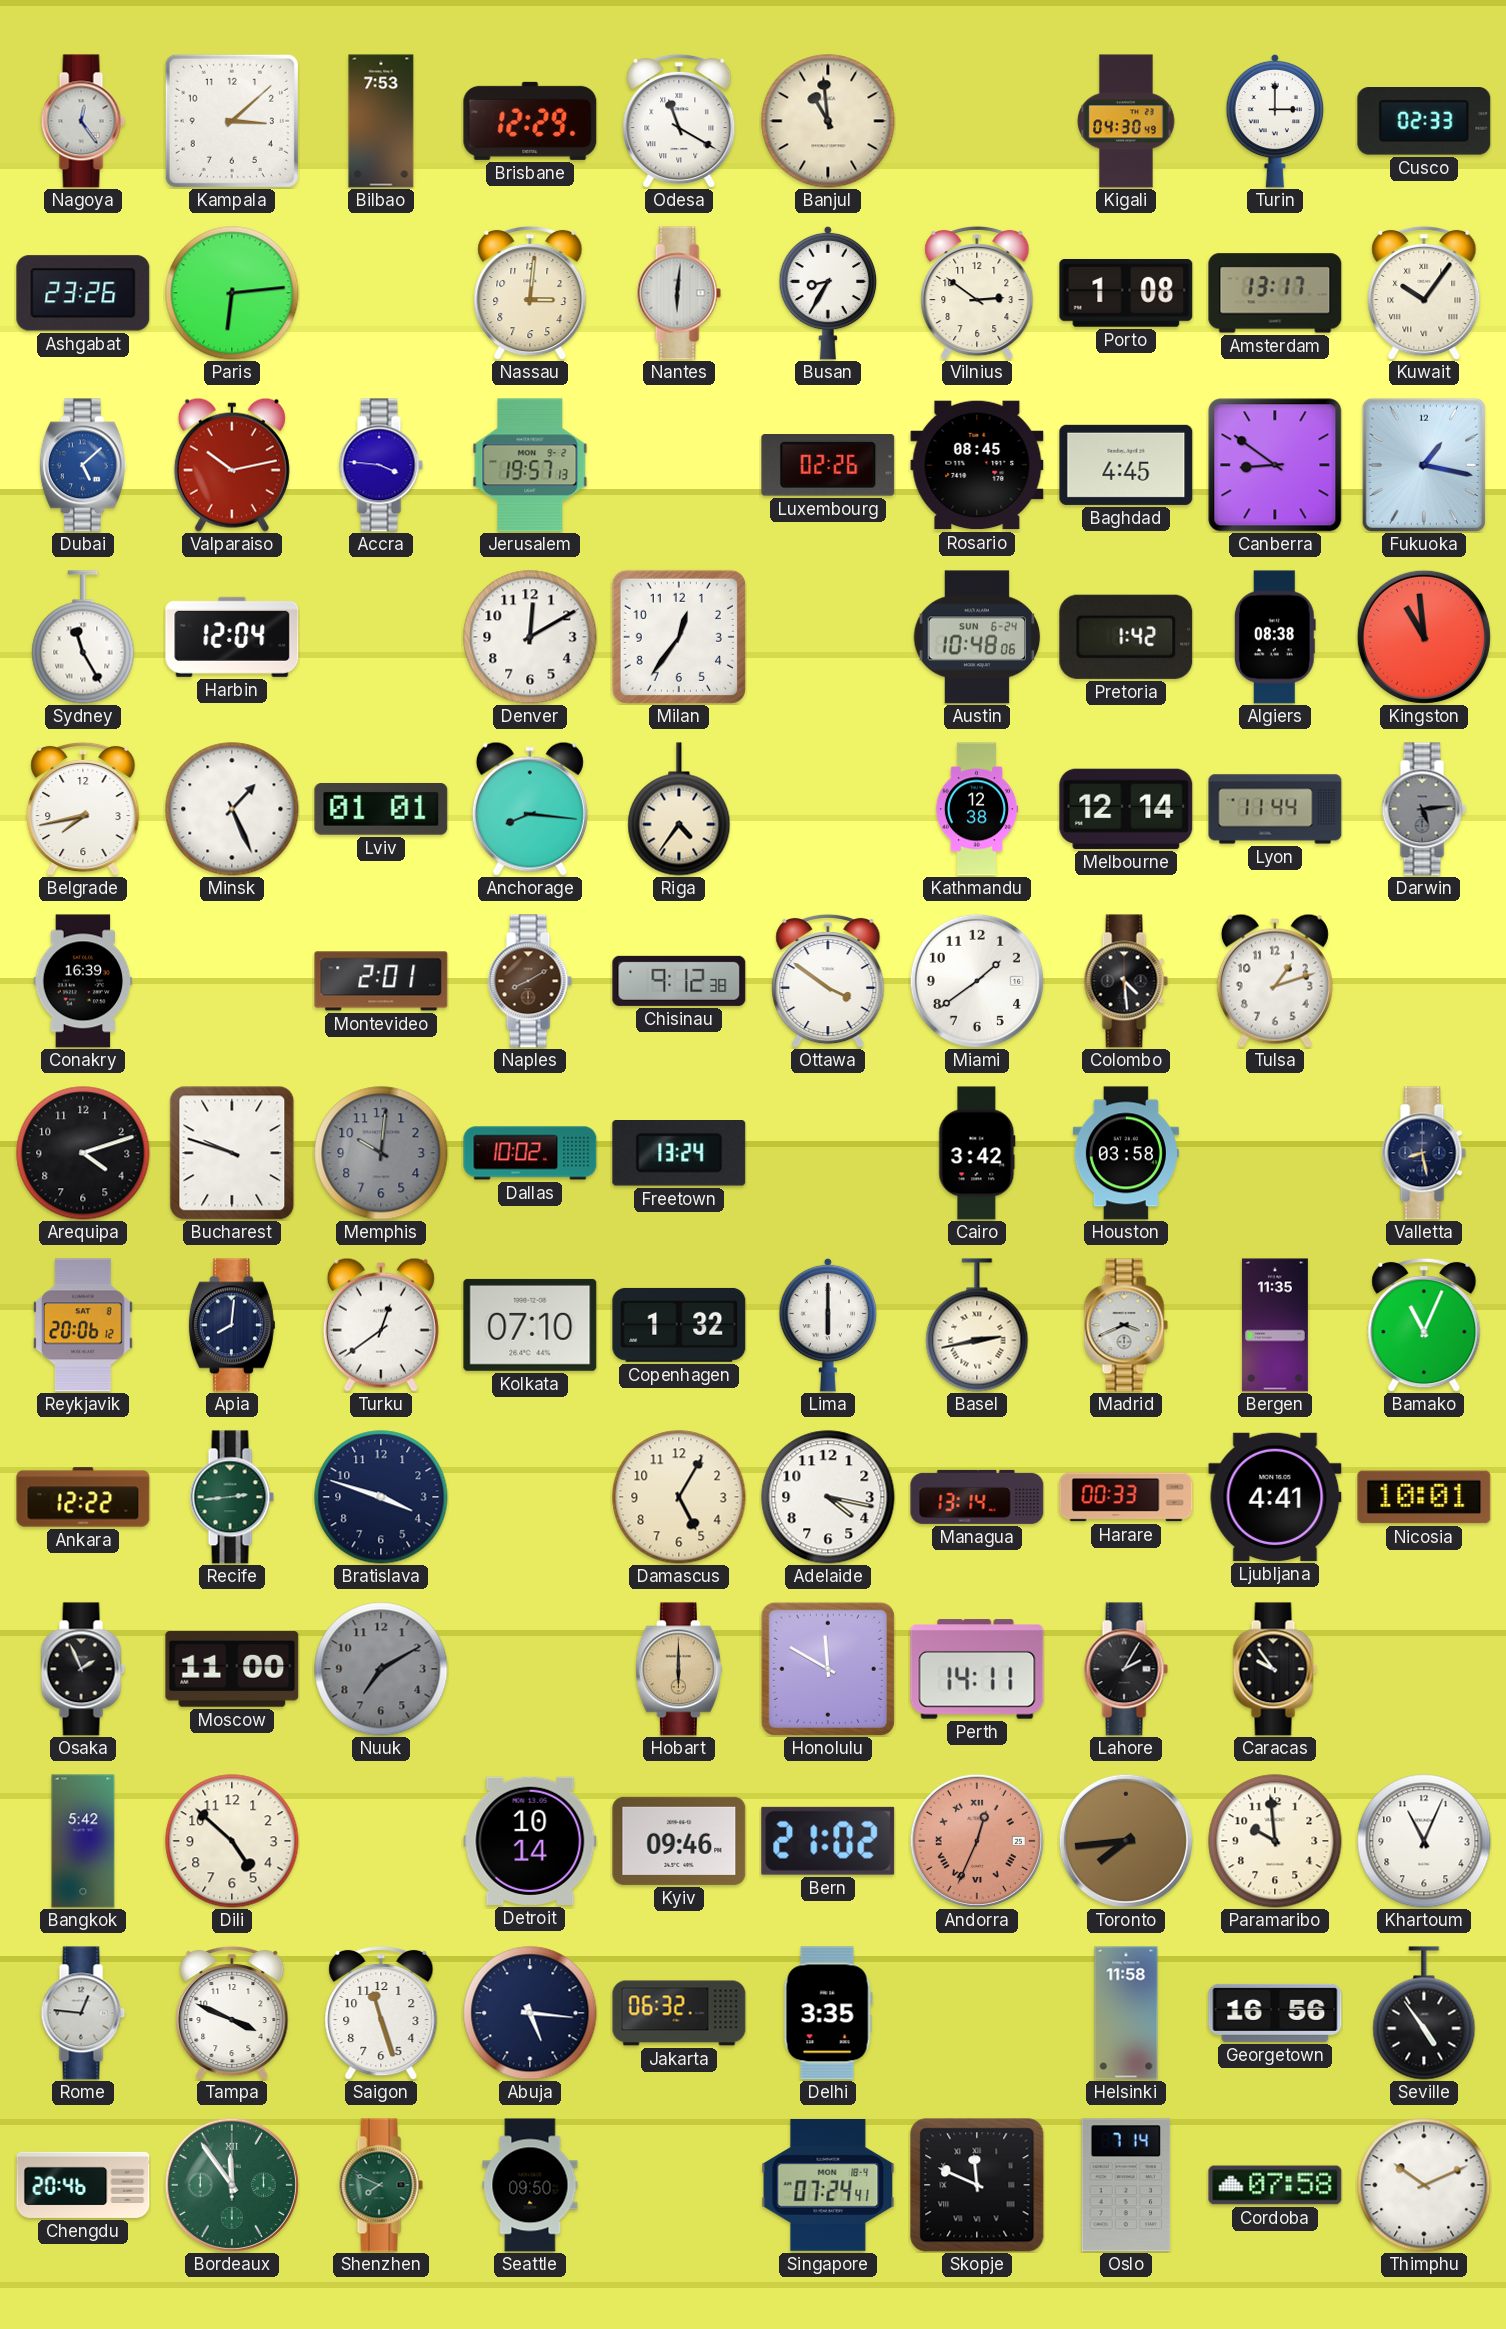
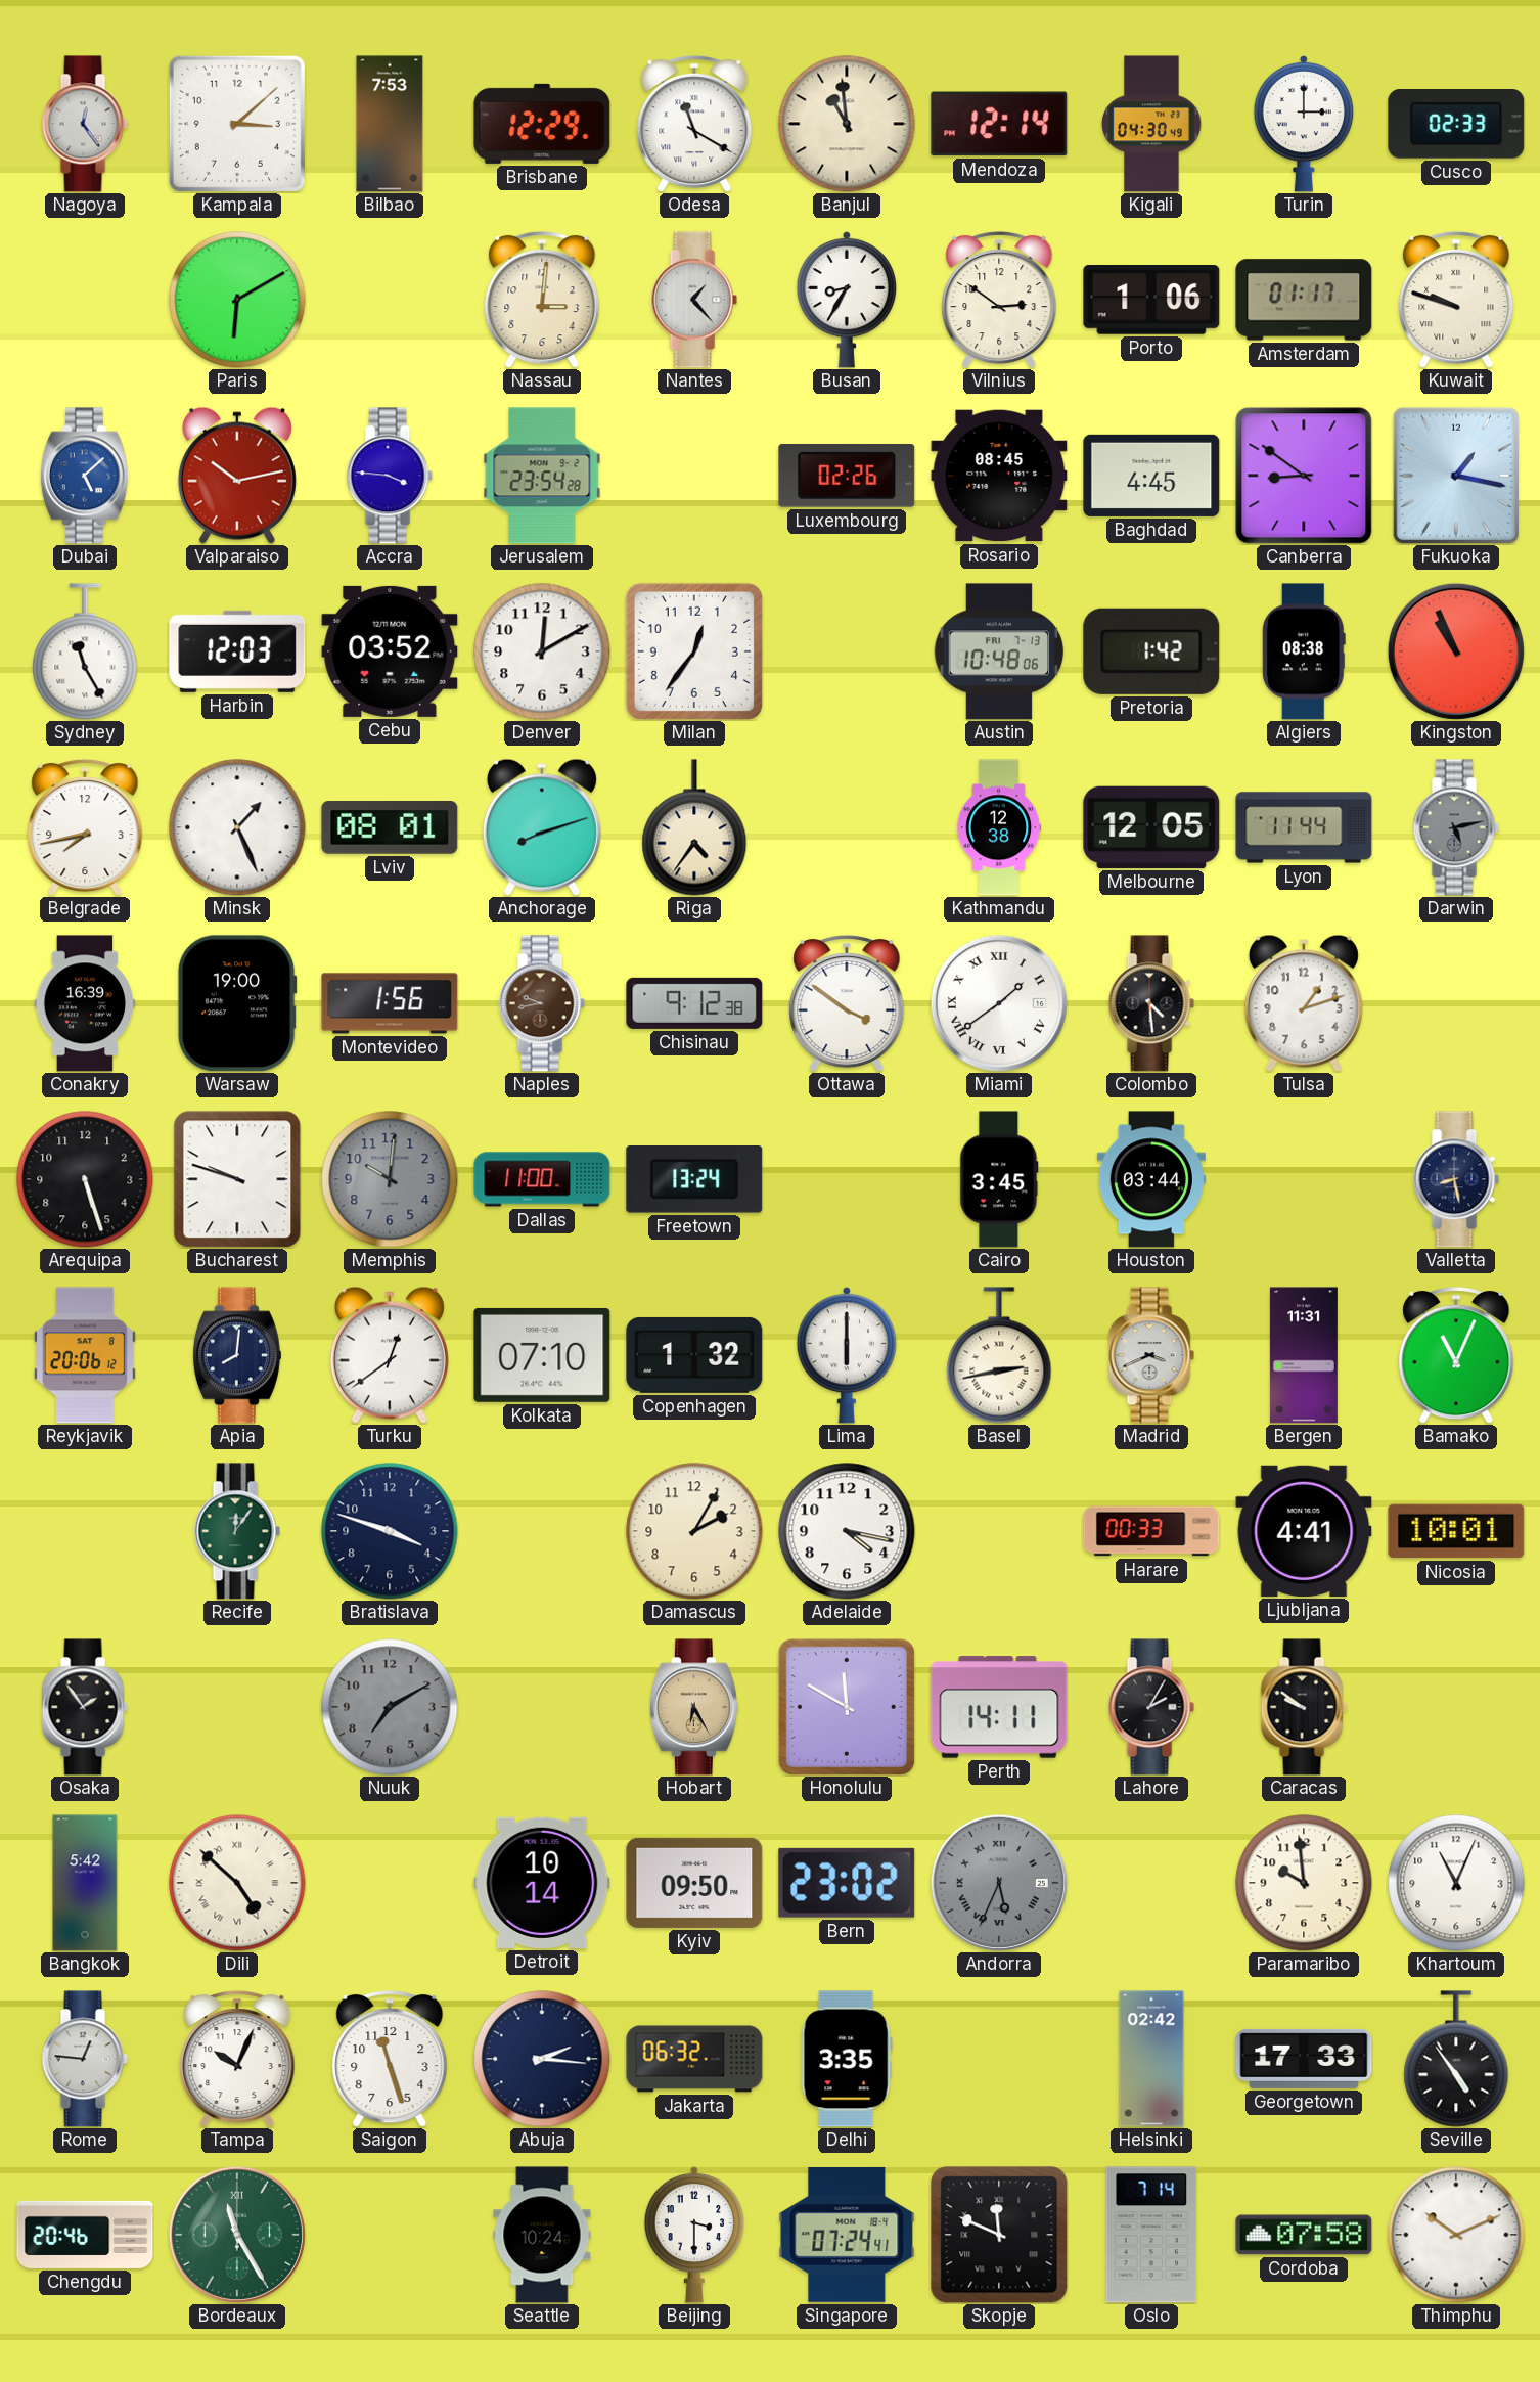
Mendoza: none -> 12:14
Ashgabat: 23:26 -> none
Paris: 6:14 -> 6:10
Nantes: 6:01 -> 1:23
Porto: 1:08 -> 1:06
Amsterdam: 13:17 -> 01:17
Kuwait: 10:06 -> 9:48
Jerusalem: 19:57 -> 23:54
Harbin: 12:04 -> 12:03
Cebu: none -> 03:52
Austin date: SUN 6-24 -> FRI 7-13
Kingston: 10:59 -> 10:56
Lviv: 01:01 -> 08:01
Anchorage: 8:16 -> 8:12
Melbourne: 12:14 -> 12:05
Darwin: 5:14 -> 5:13
Warsaw: none -> 19:00
Montevideo: 2:01 -> 1:56
Naples: 8:10 -> 9:43
Miami numerals: Arabic -> Roman
Arequipa: 4:12 -> 5:27
Dallas: 10:02 -> 11:00
Cairo: 3:42 -> 3:45
Houston: 03:58 -> 03:44
Bergen: 11:35 -> 11:31
Ankara: 12:22 -> none
Recife: 2:44 -> 12:06
Damascus: 5:05 -> 2:05
Managua: 13:14 -> none
Osaka: 1:56 -> 1:54
Moscow: 11:00 -> none
Hobart: 6:00 -> 6:25
Caracas: 9:54 -> 9:51
Dili numerals: Arabic -> Roman
Kyiv: 09:46 -> 09:50
Bern: 21:02 -> 23:02
Andorra: 12:34 -> 5:34
Andorra dial: salmon -> grey
Toronto: 7:44 -> none
Tampa: 3:49 -> 10:04
Abuja: 5:16 -> 2:16
Helsinki: 11:58 -> 02:42
Georgetown: 16:56 -> 17:33
Bordeaux: 11:54 -> 11:25
Shenzhen: 7:49 -> none
Seattle: 09:50 -> 10:24
Beijing: none -> 3:30
